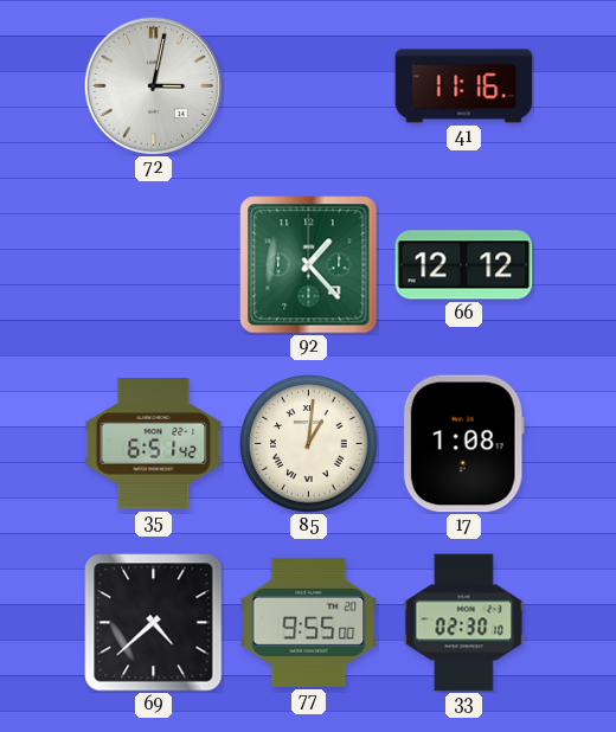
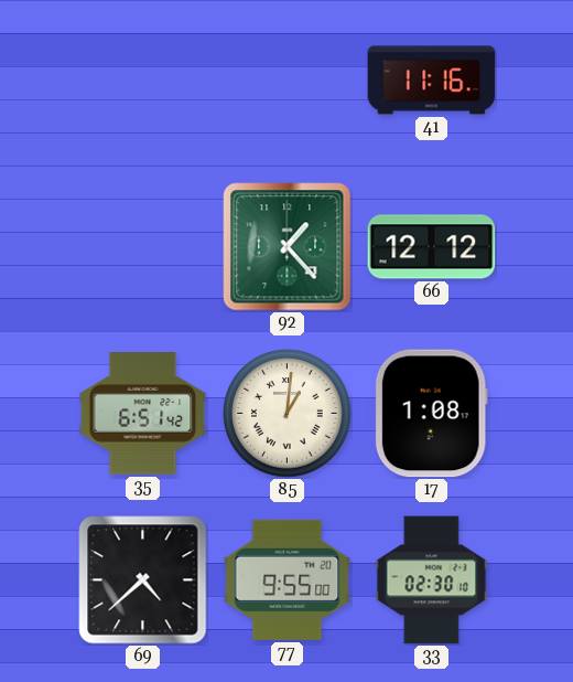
72: 3:02 -> none
